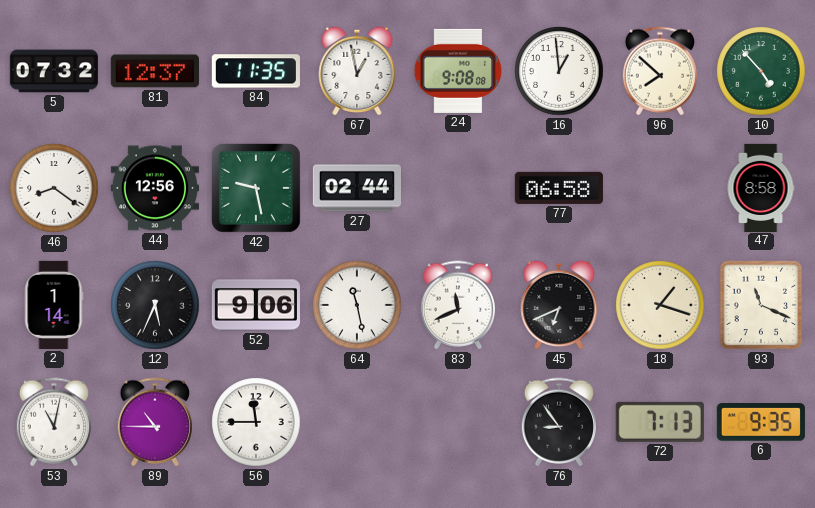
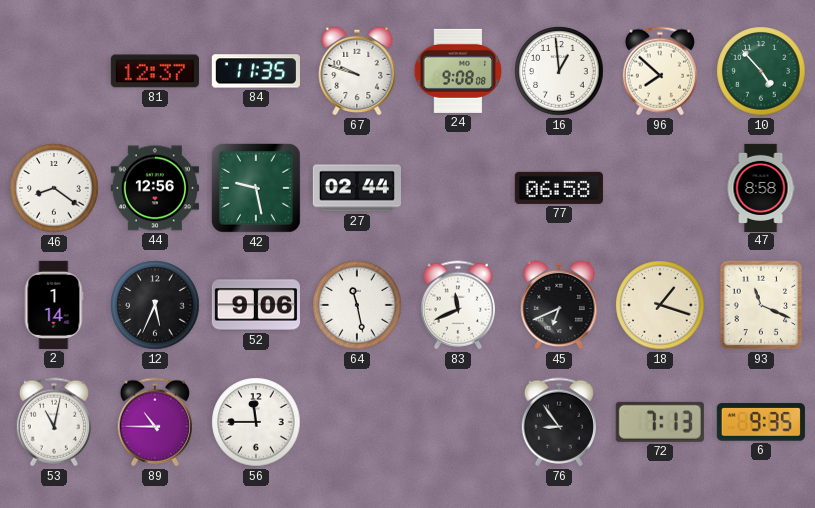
5: 07:32 -> none
67: 12:58 -> 9:48
